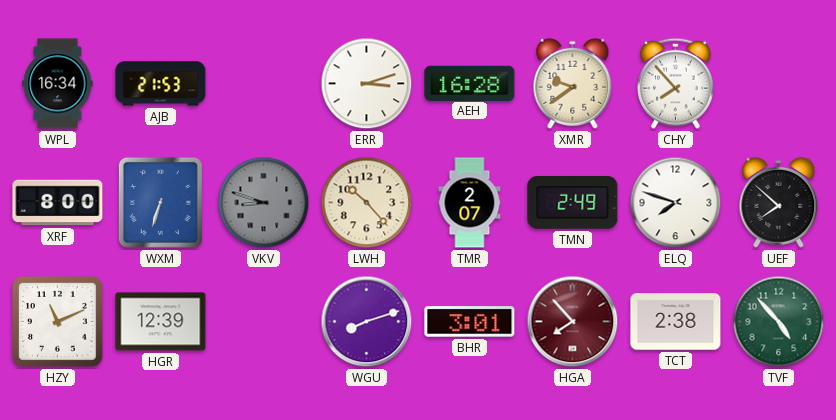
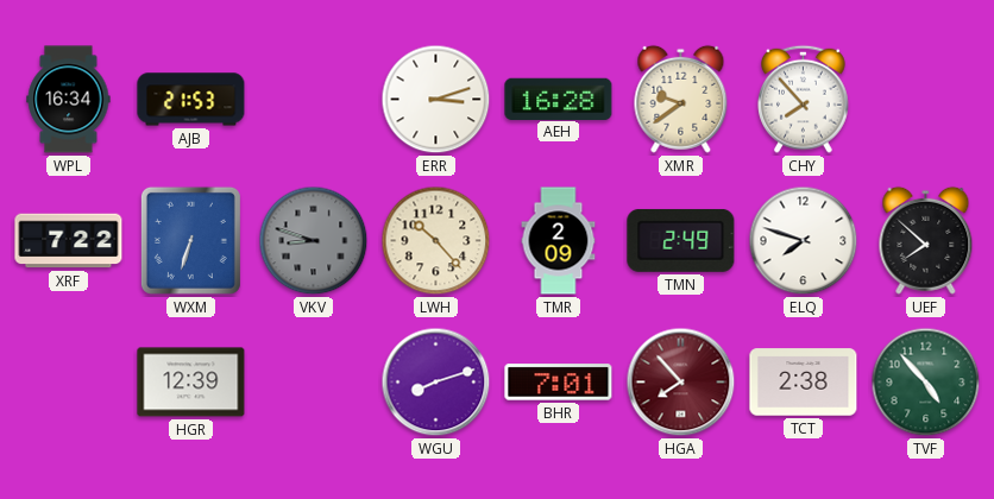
XRF: 8:00 -> 7:22
TMR: 2:07 -> 2:09
HZY: 11:11 -> none
BHR: 3:01 -> 7:01
